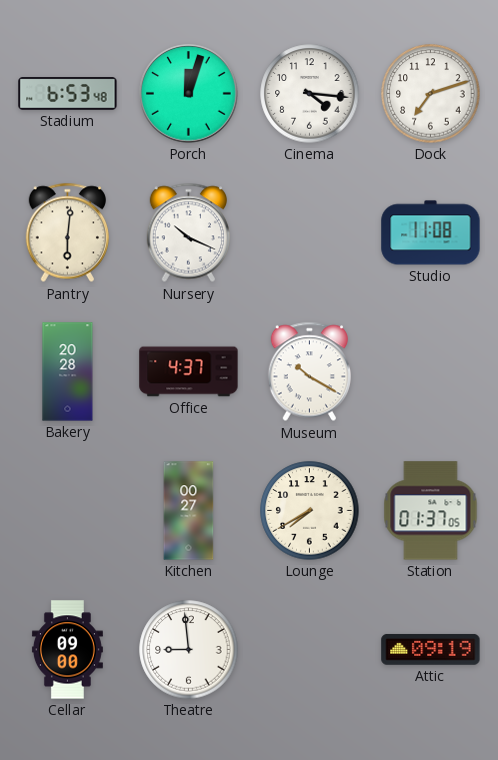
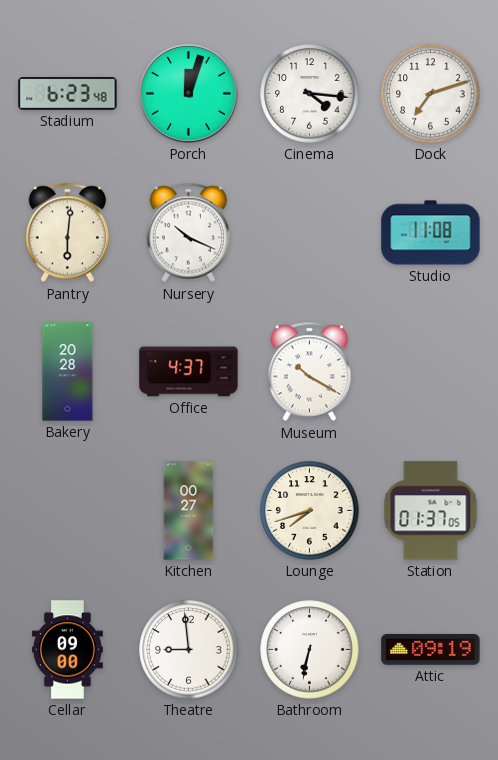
Stadium: 6:53 -> 6:23
Lounge: 7:40 -> 7:42
Bathroom: none -> 6:32
